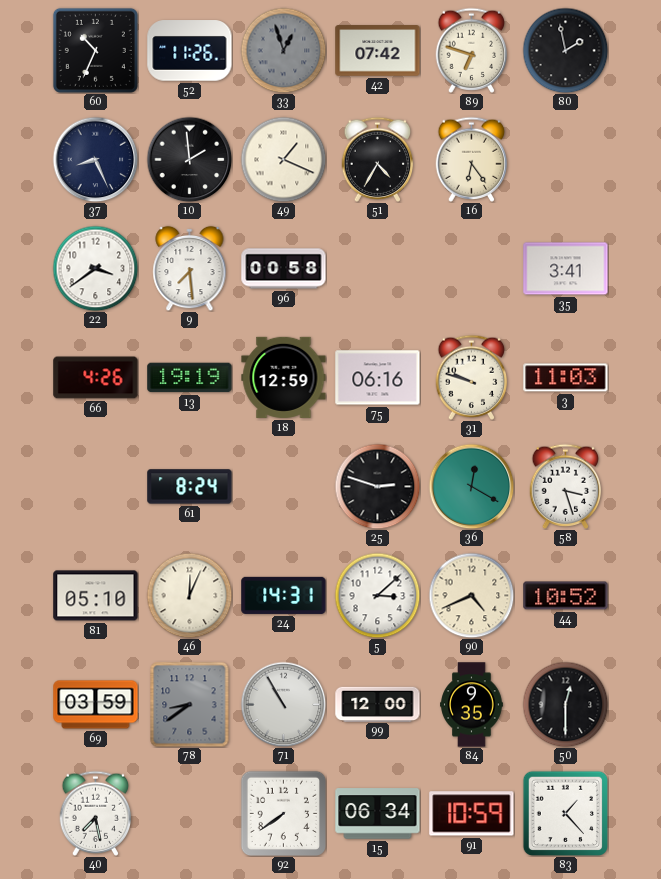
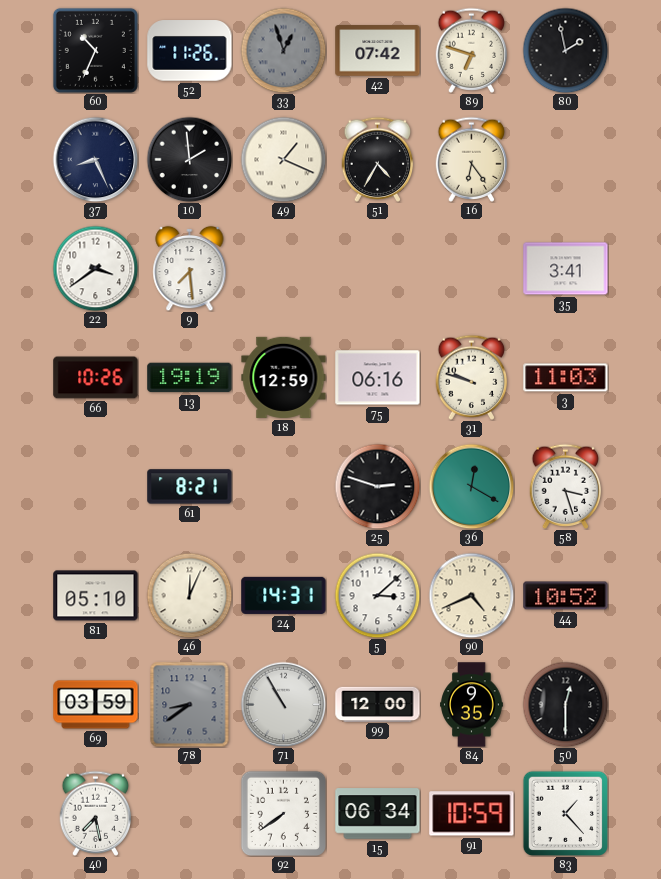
96: 00:58 -> none
66: 4:26 -> 10:26
61: 8:24 -> 8:21
